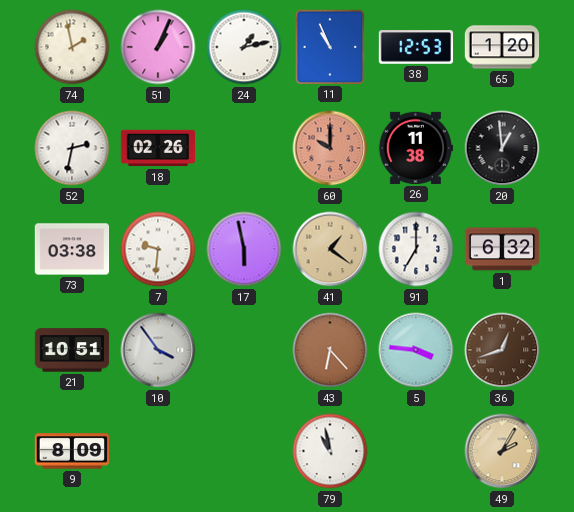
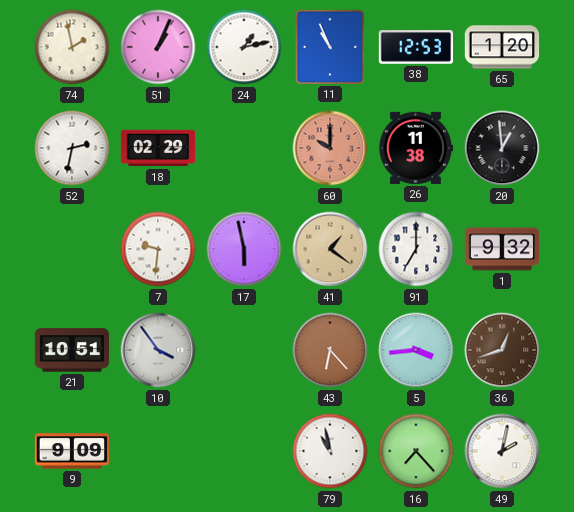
18: 02:26 -> 02:29
73: 03:38 -> none
1: 6:32 -> 9:32
5: 3:46 -> 3:44
9: 8:09 -> 9:09
16: none -> 7:23
49: 2:05 -> 2:02
49 dial: champagne -> white
